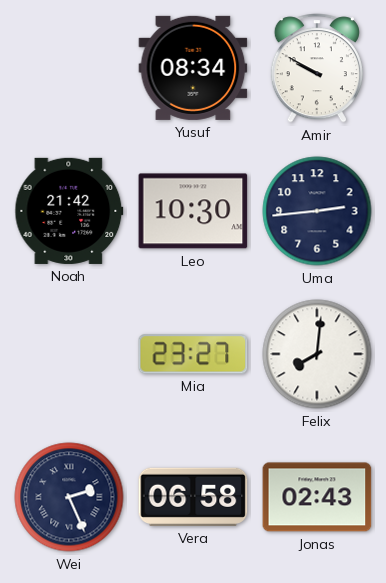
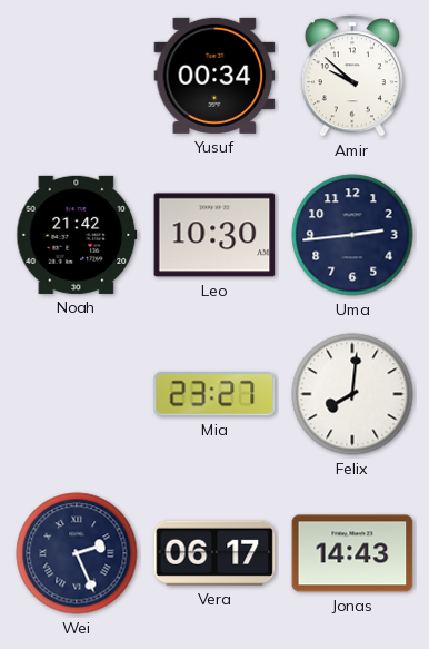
Yusuf: 08:34 -> 00:34
Amir: 9:50 -> 9:52
Vera: 06:58 -> 06:17
Jonas: 02:43 -> 14:43
